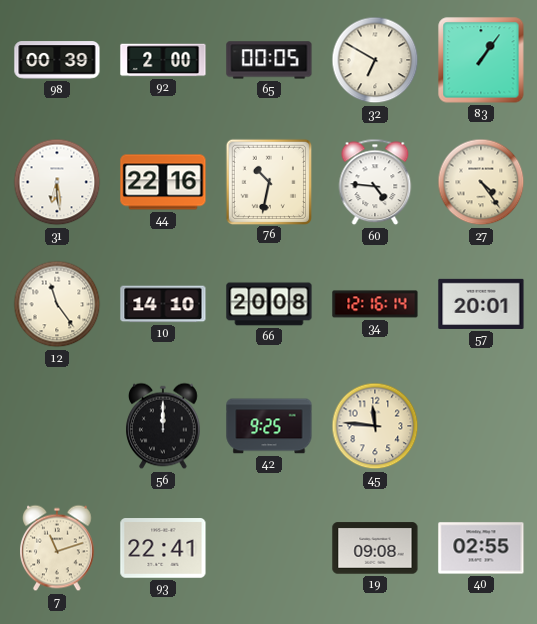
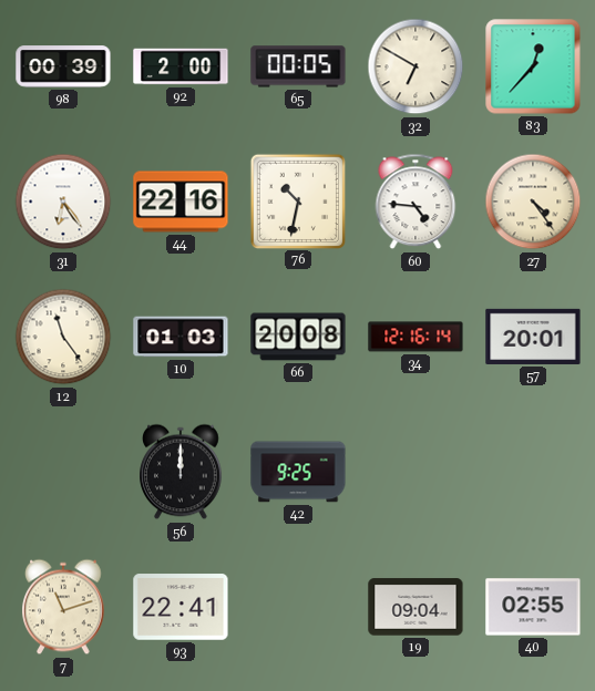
83: 1:06 -> 12:37
31: 6:29 -> 6:24
10: 14:10 -> 01:03
45: 11:46 -> none
19: 09:08 -> 09:04
